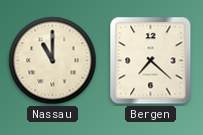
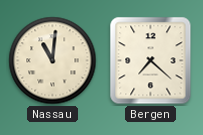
Nassau: 11:00 -> 11:01
